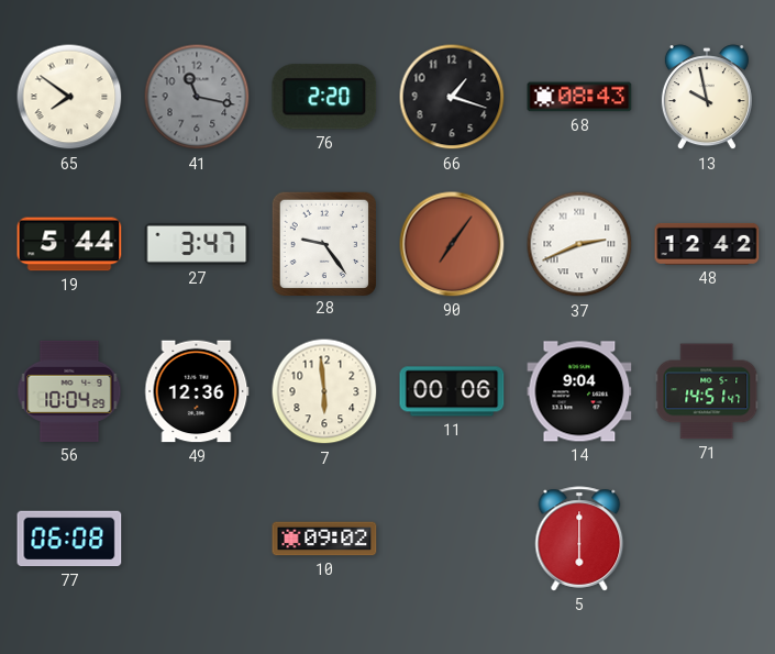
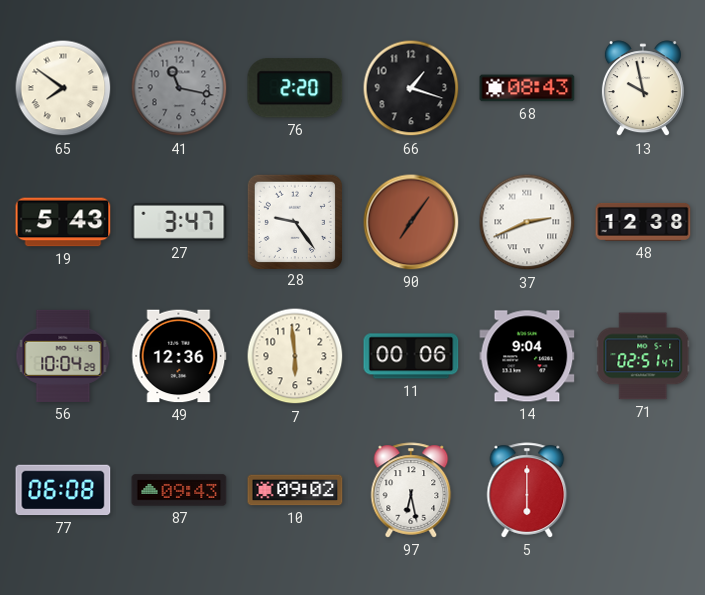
19: 5:44 -> 5:43
48: 12:42 -> 12:38
71: 14:51 -> 02:51
87: none -> 09:43
97: none -> 6:28
